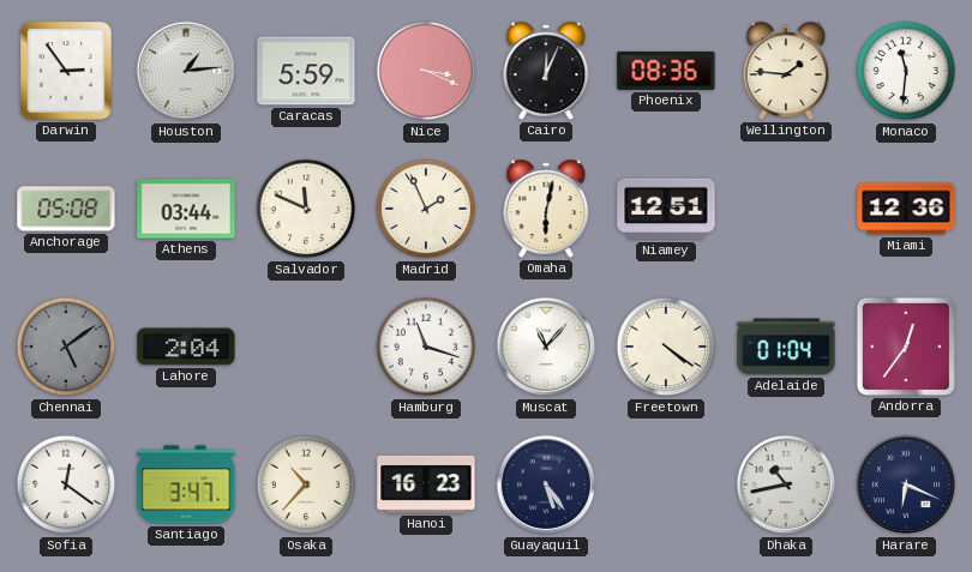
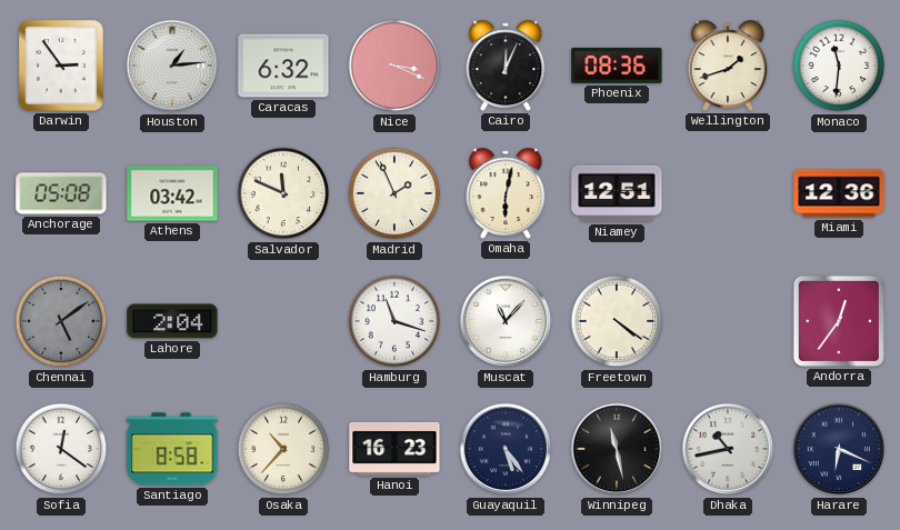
Caracas: 5:59 -> 6:32
Wellington: 1:46 -> 1:42
Athens: 03:44 -> 03:42
Adelaide: 01:04 -> none
Santiago: 3:47 -> 8:58
Winnipeg: none -> 11:28
